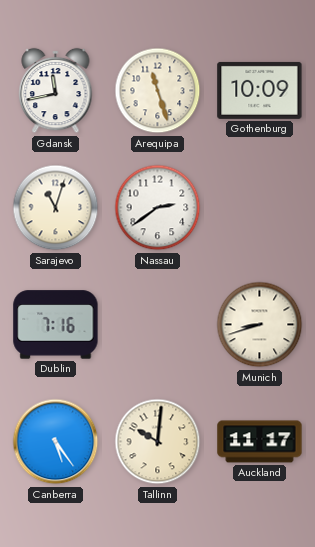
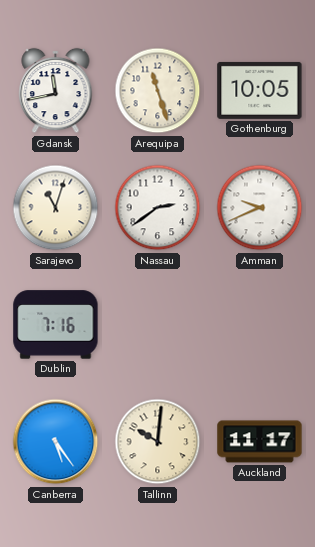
Gothenburg: 10:09 -> 10:05
Amman: none -> 9:41
Munich: 8:42 -> none
